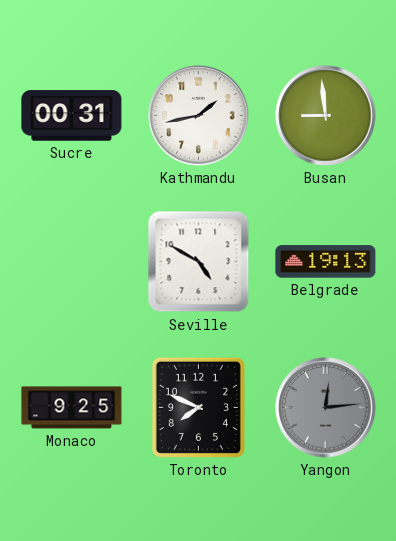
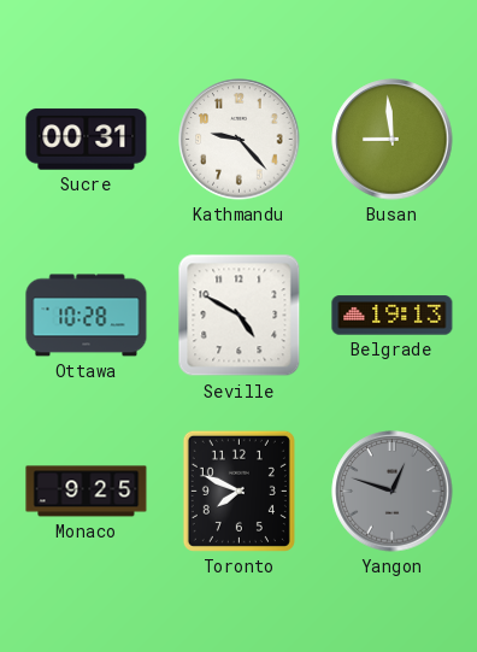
Kathmandu: 1:43 -> 9:23
Ottawa: none -> 10:28
Yangon: 12:14 -> 12:48
